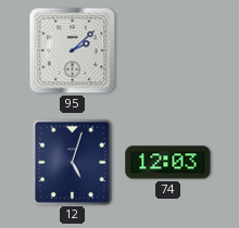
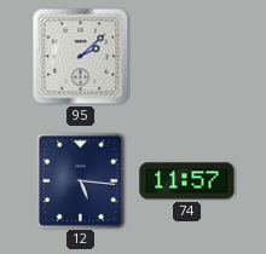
12: 5:03 -> 5:16
74: 12:03 -> 11:57
